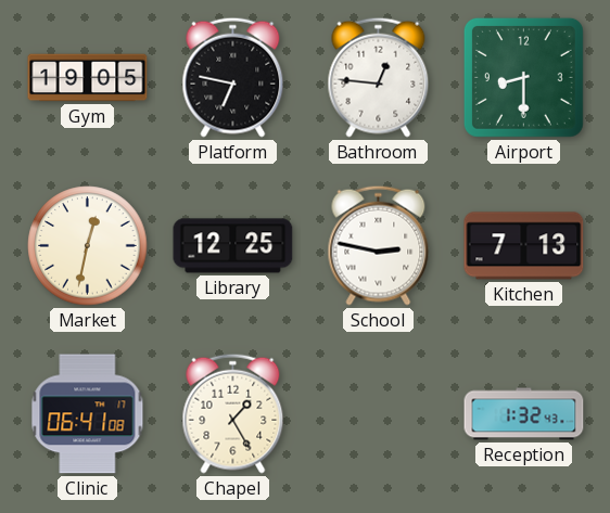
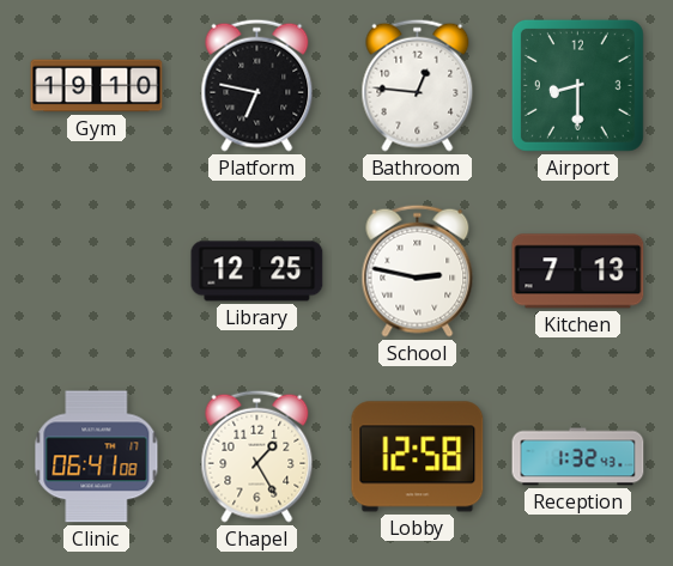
Gym: 19:05 -> 19:10
Market: 12:32 -> none
Lobby: none -> 12:58
